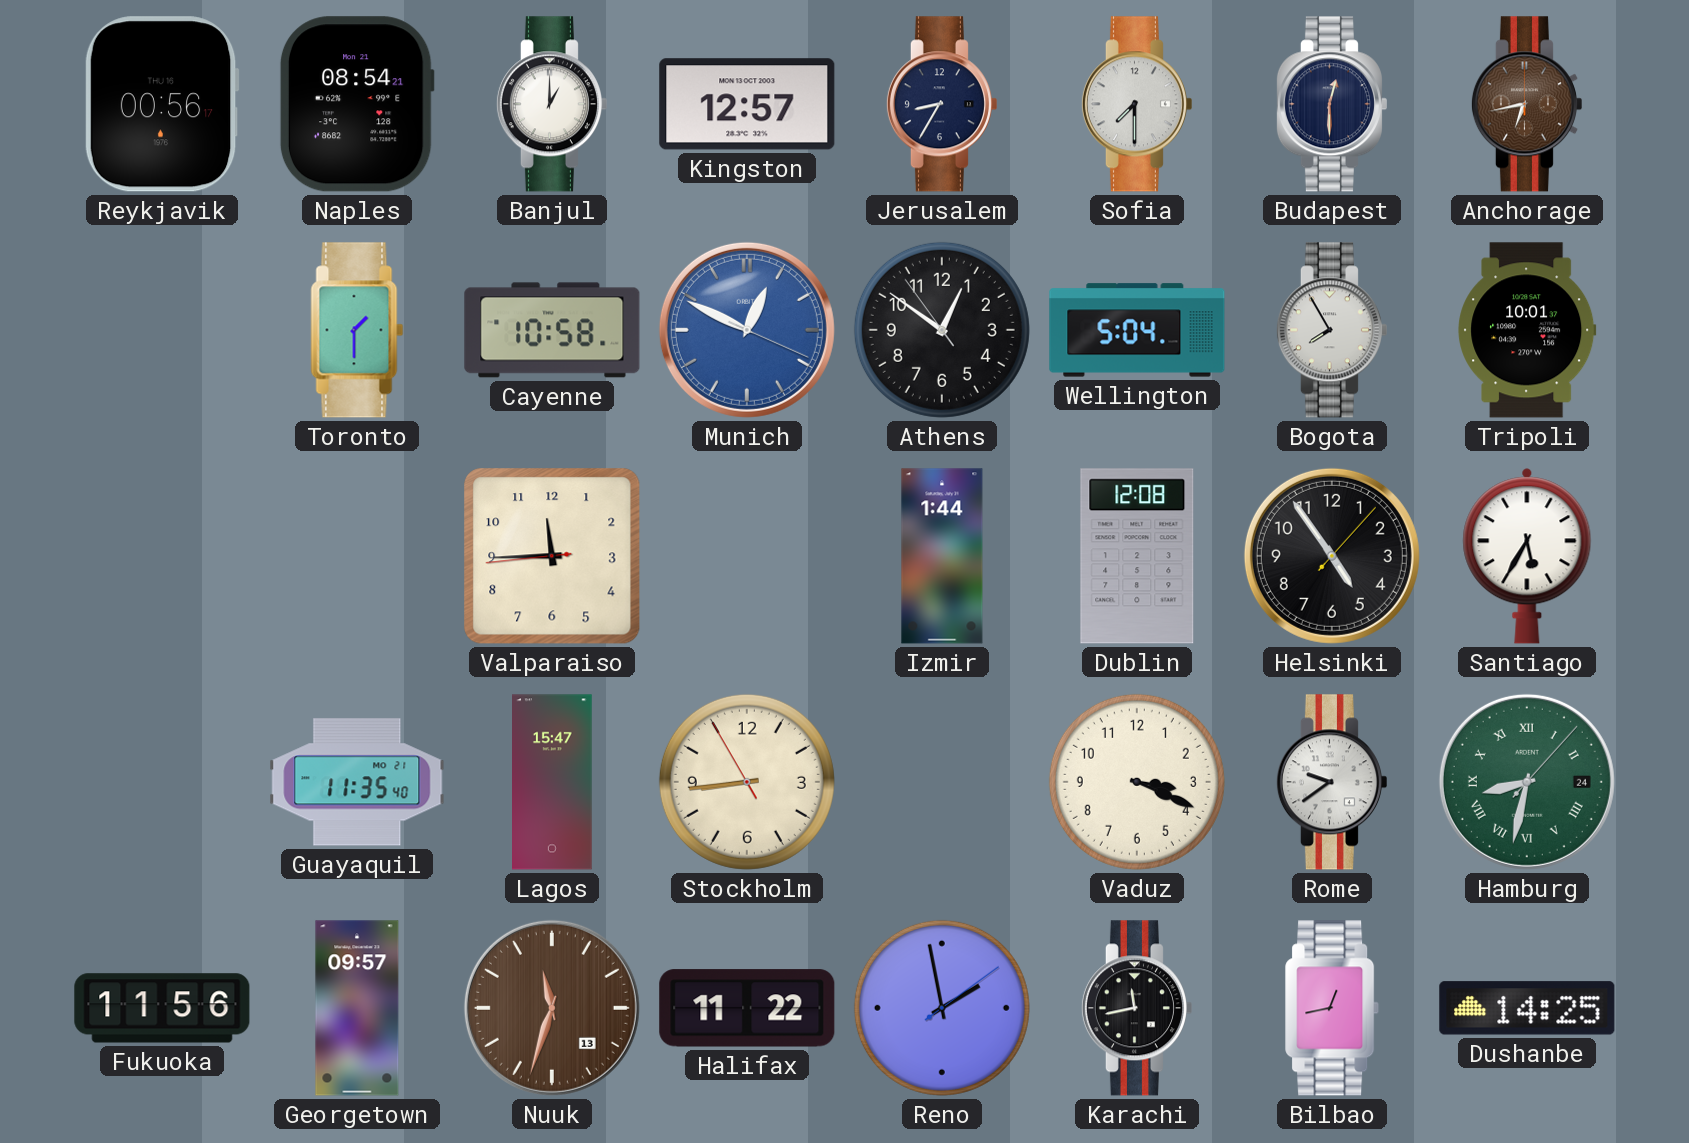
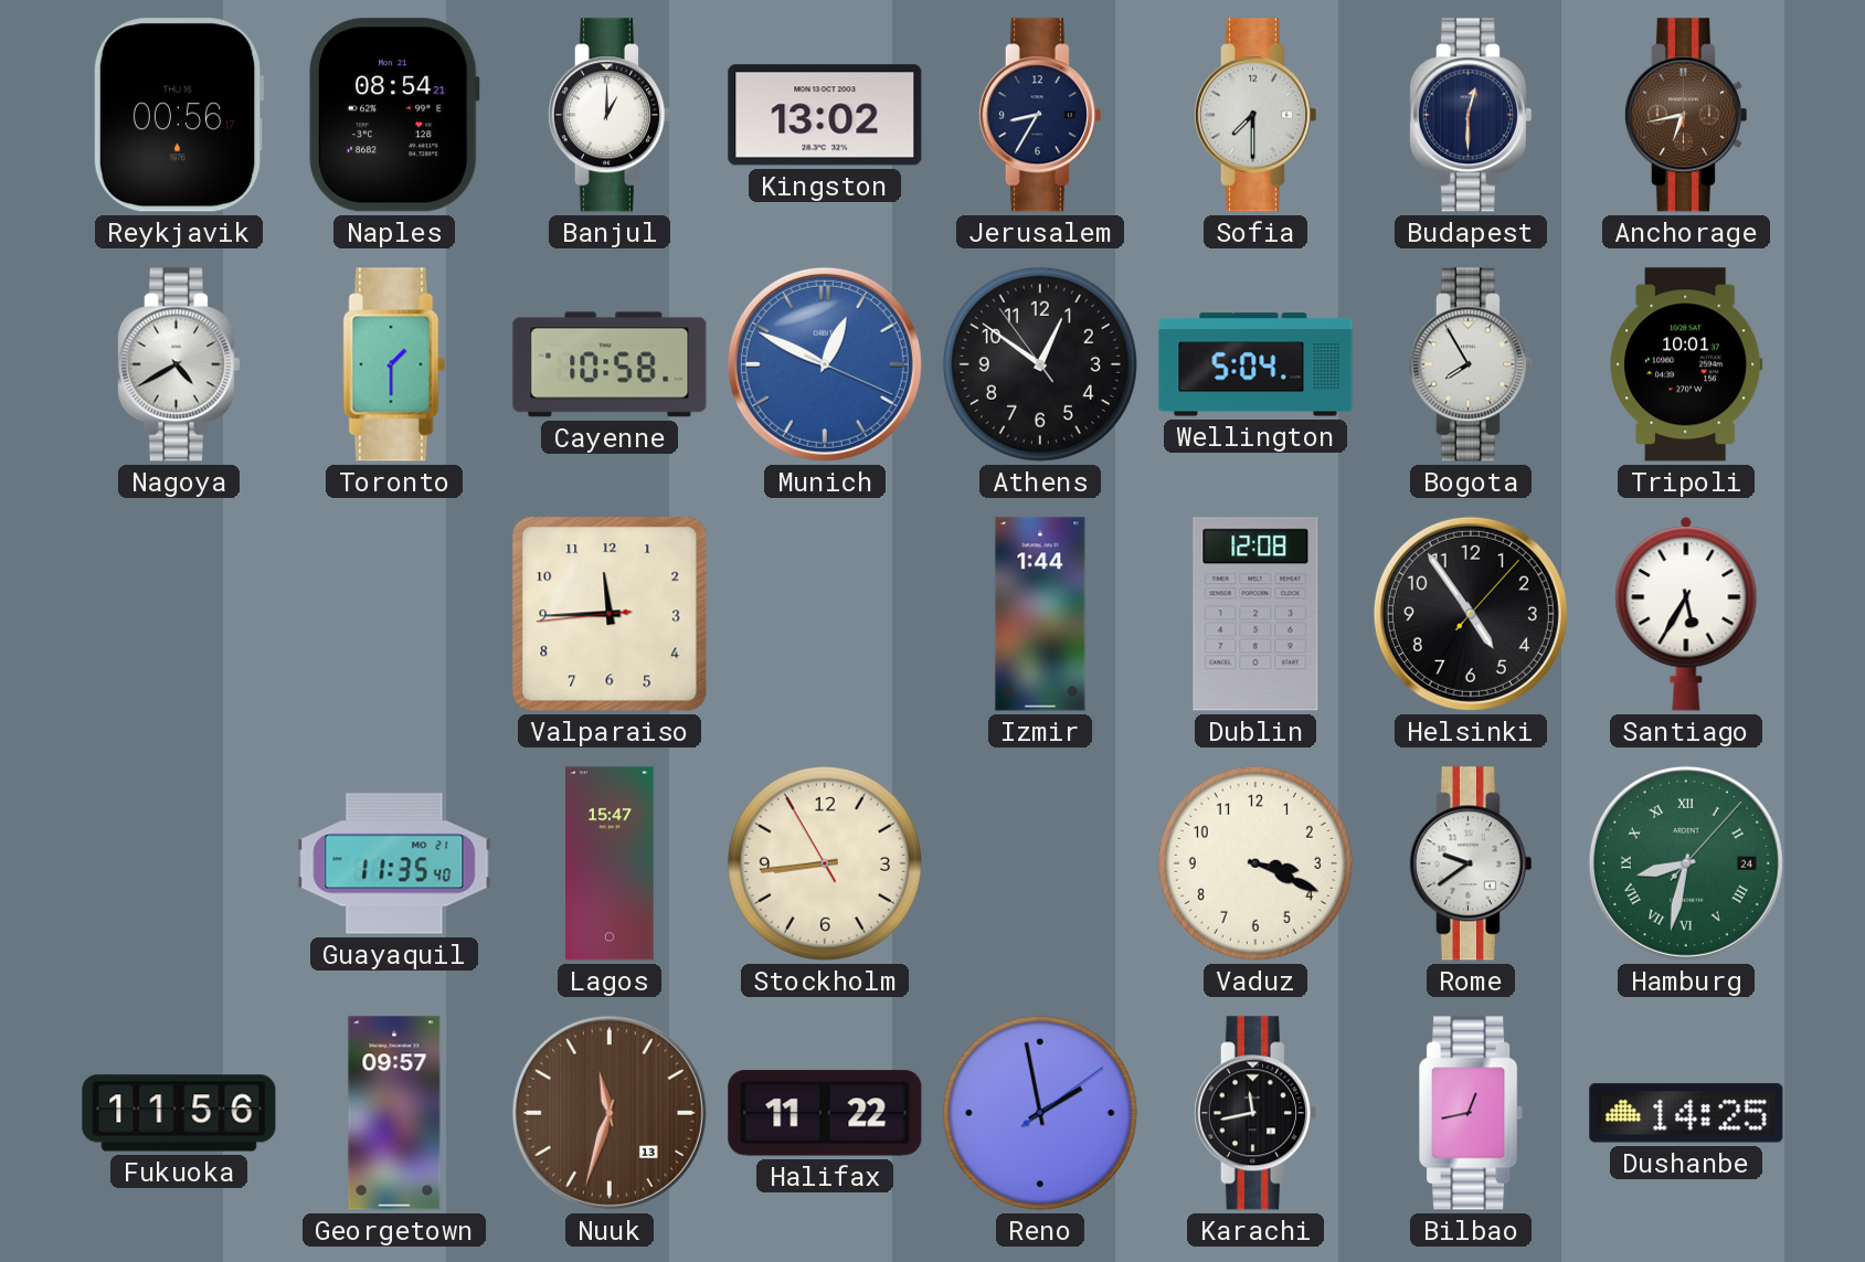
Kingston: 12:57 -> 13:02
Nagoya: none -> 4:40
